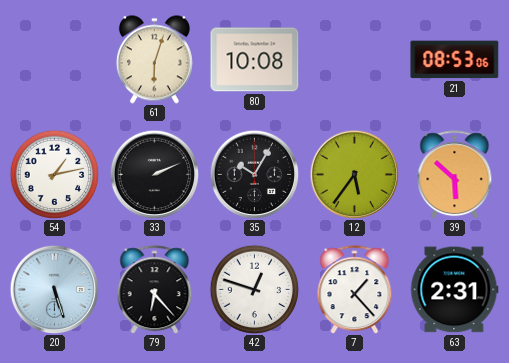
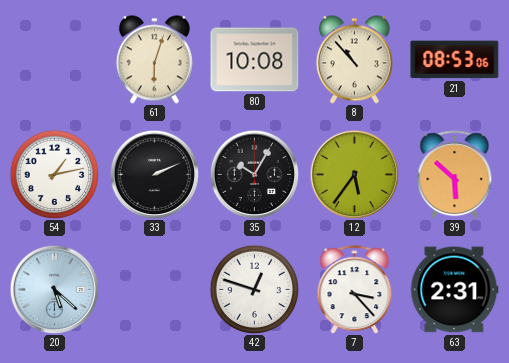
8: none -> 10:53
20: 5:27 -> 5:22
79: 6:23 -> none
7: 1:23 -> 3:23
